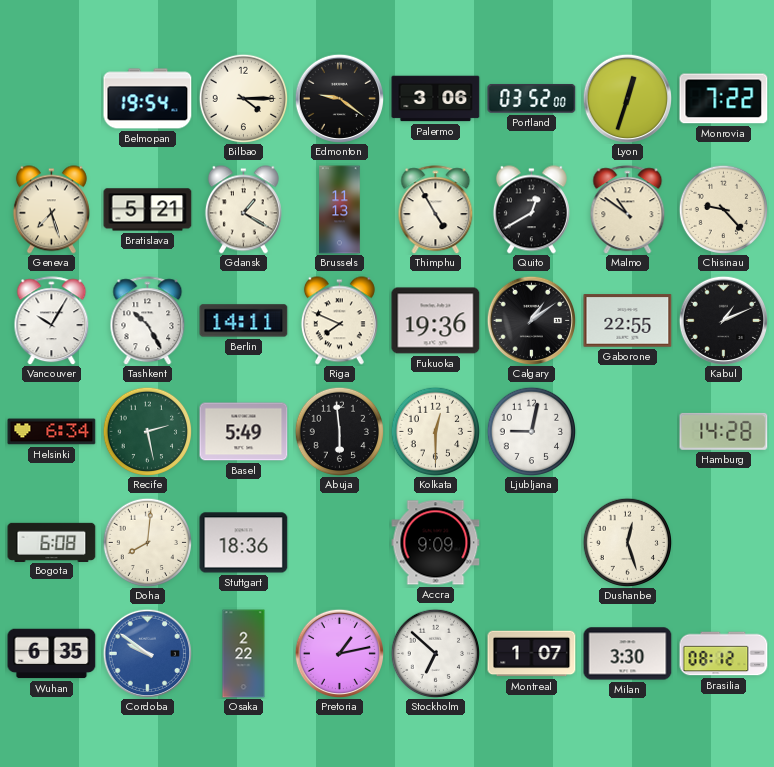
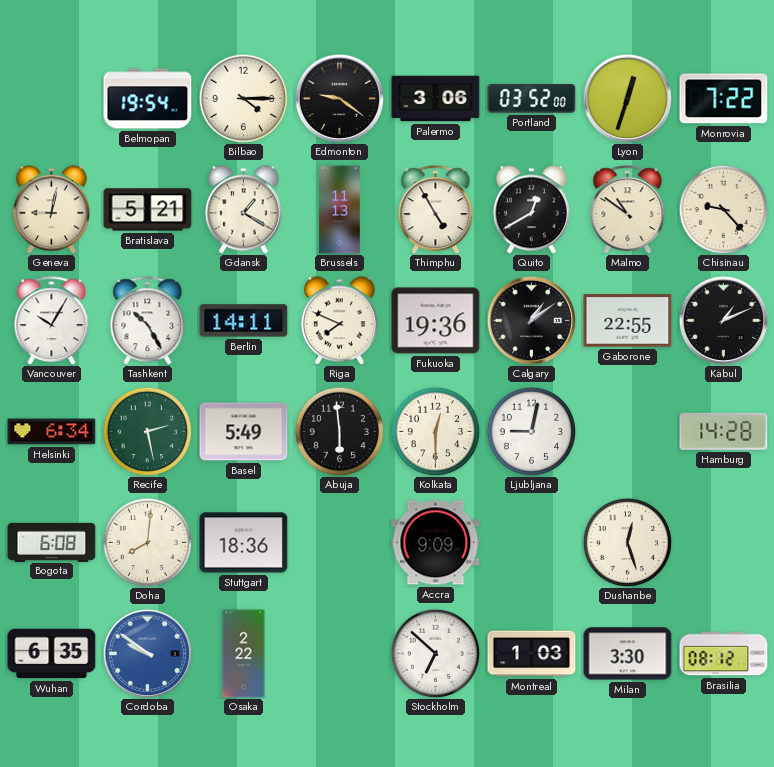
Geneva: 7:27 -> 9:02
Pretoria: 1:13 -> none
Montreal: 1:07 -> 1:03
